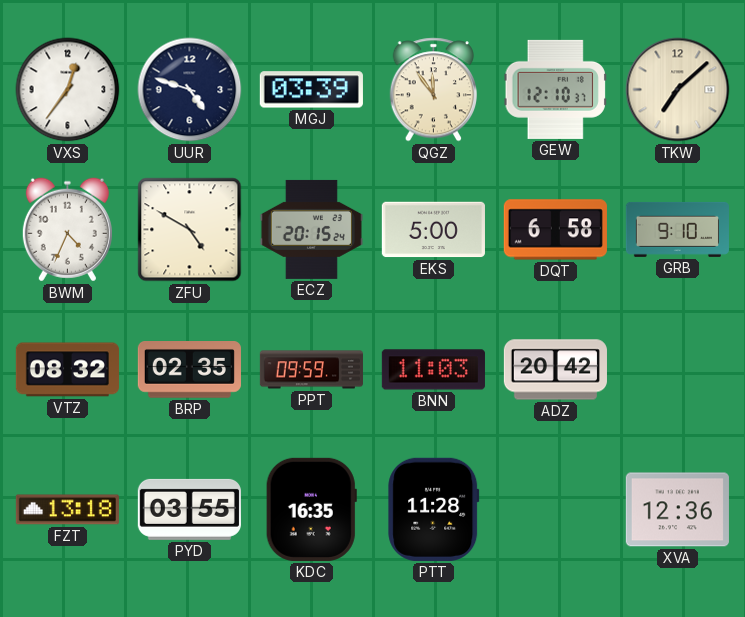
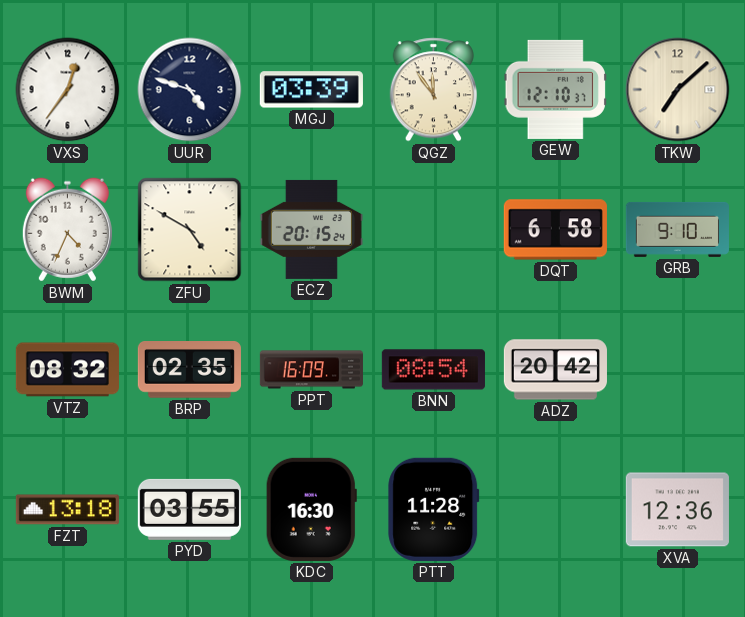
EKS: 5:00 -> none
PPT: 09:59 -> 16:09
BNN: 11:03 -> 08:54
KDC: 16:35 -> 16:30
